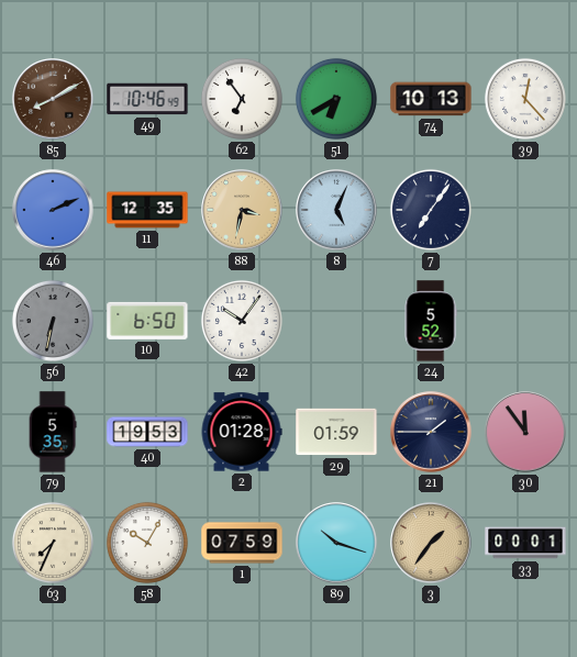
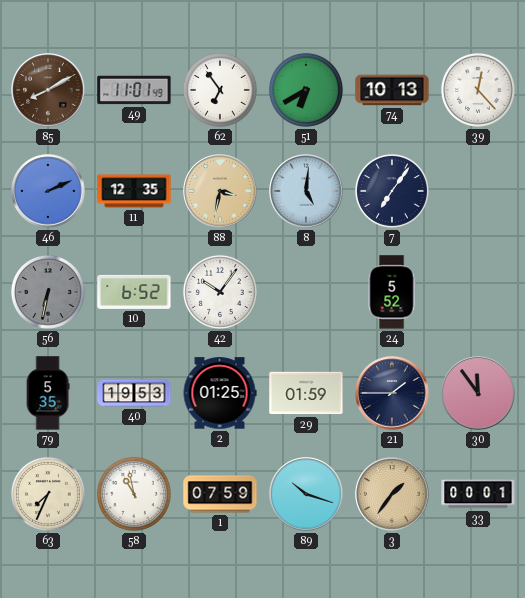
49: 10:46 -> 11:01
8: 5:04 -> 5:01
10: 6:50 -> 6:52
2: 01:28 -> 01:25
58: 10:05 -> 10:58
